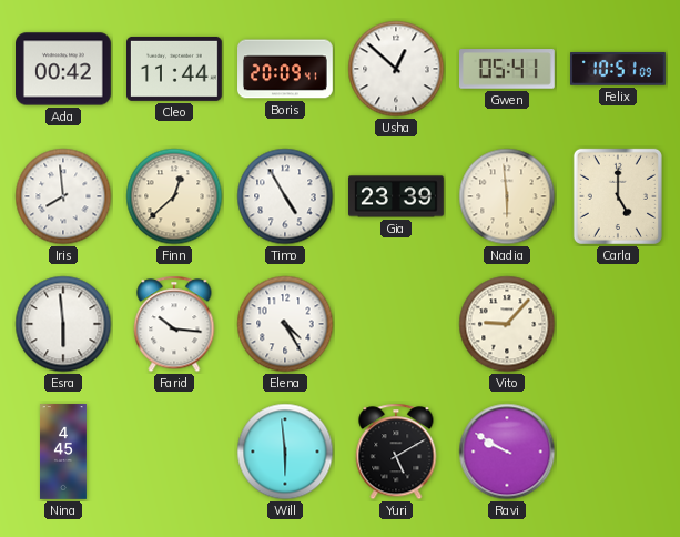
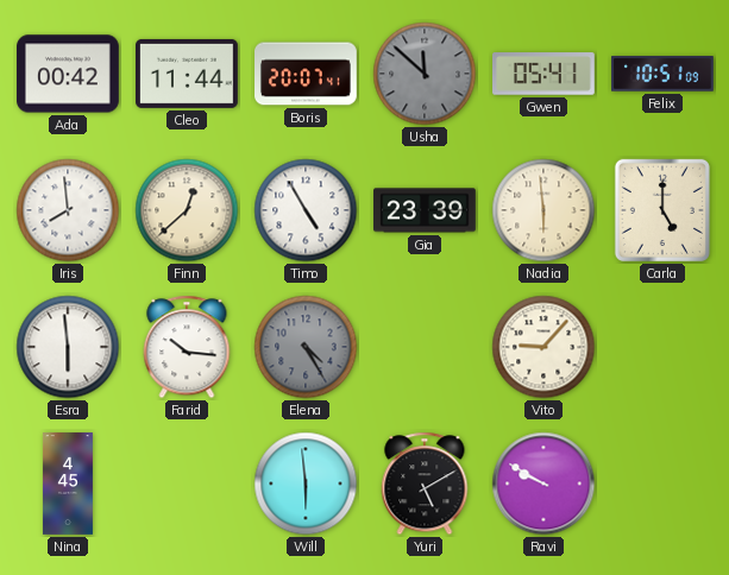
Boris: 20:09 -> 20:07
Usha: 12:52 -> 11:52
Usha dial: white -> grey
Elena dial: white -> grey
